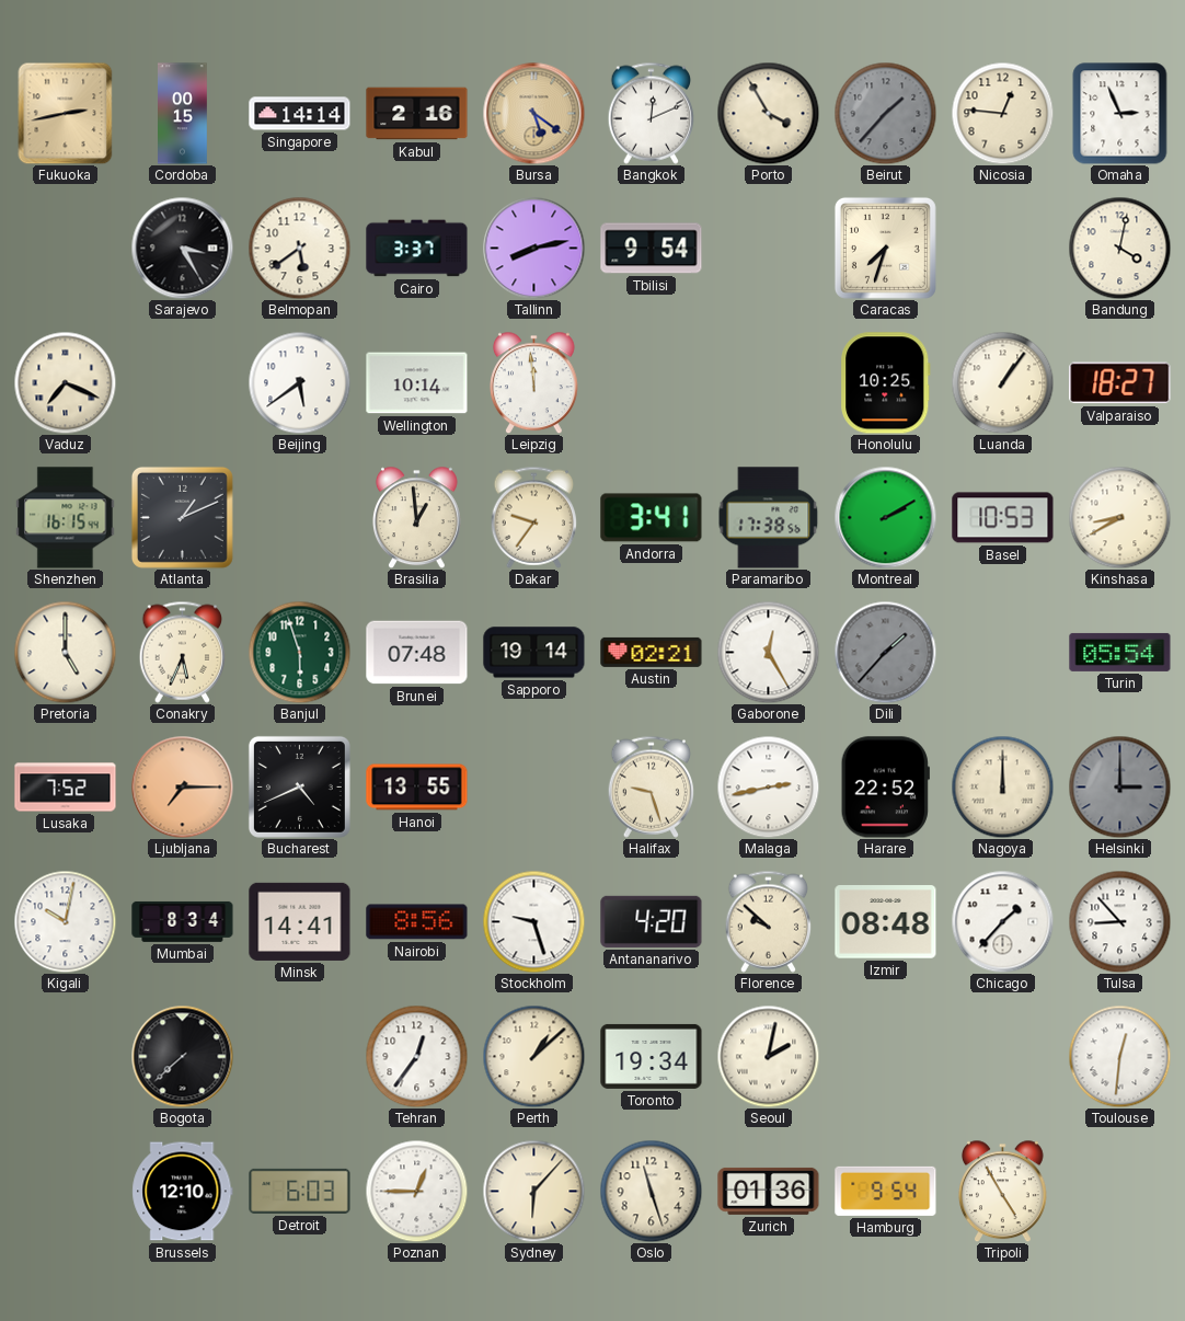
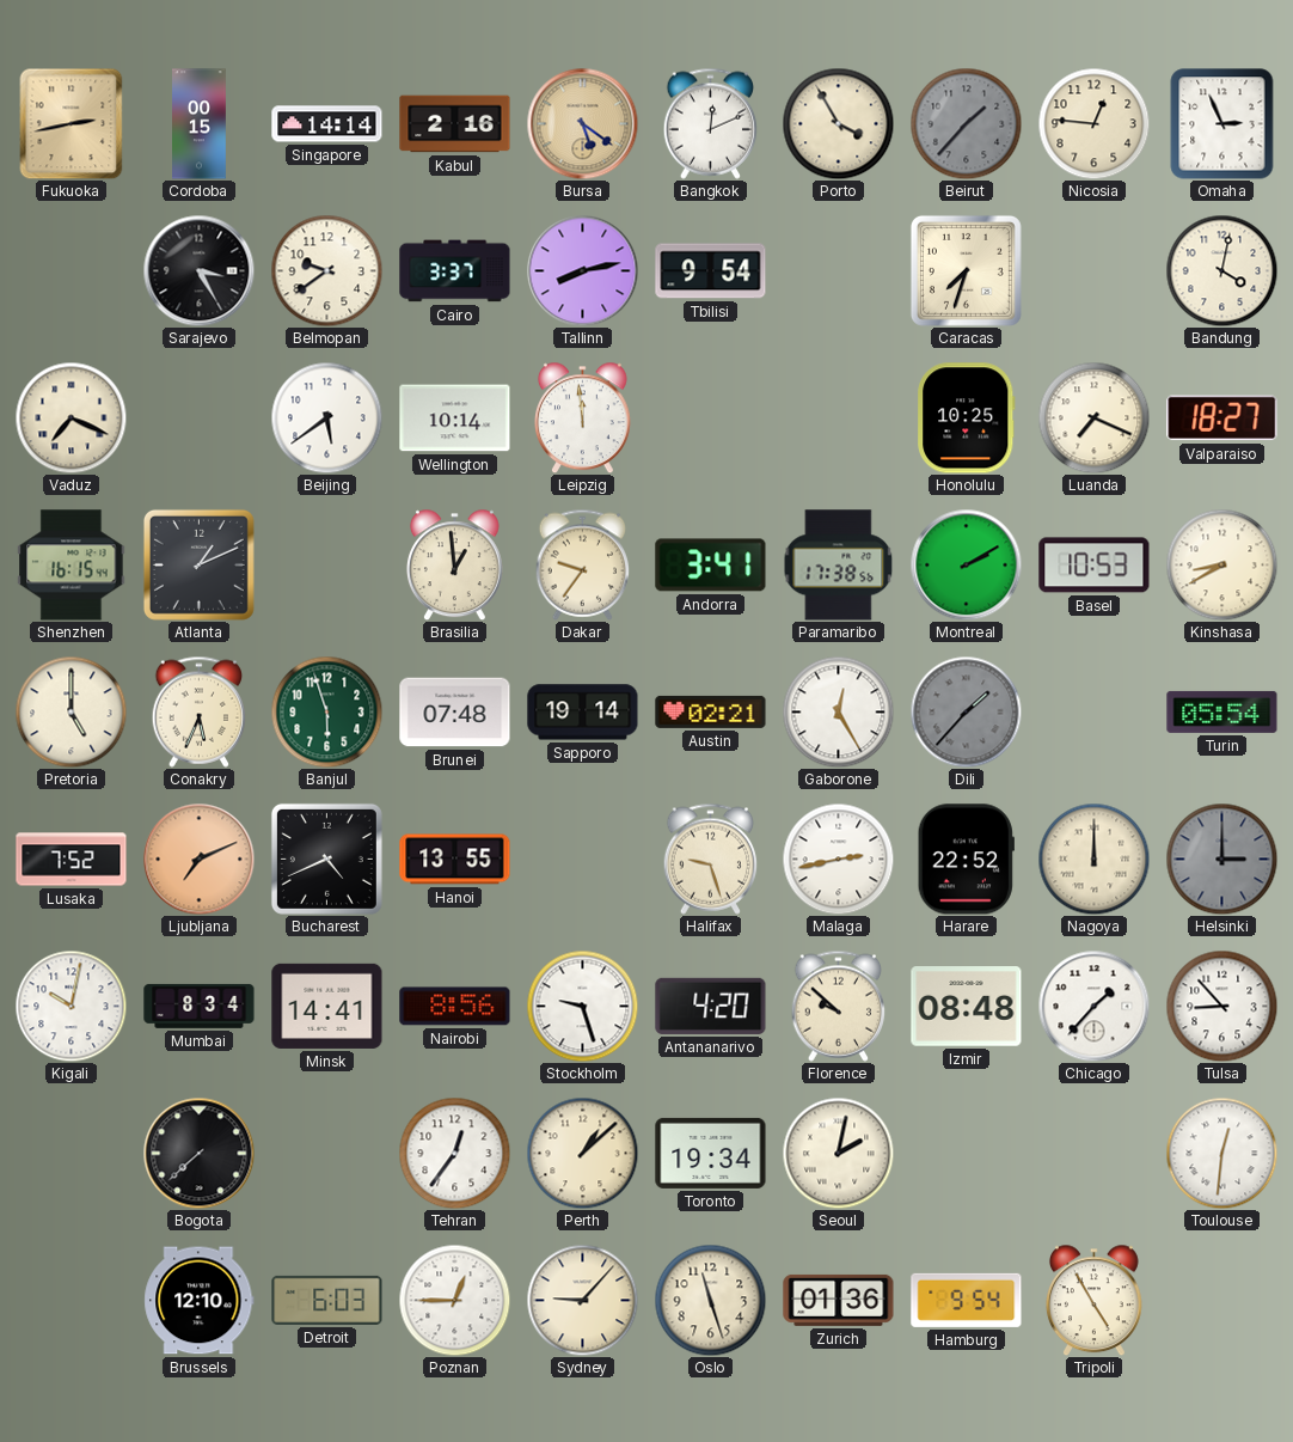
Belmopan: 5:39 -> 9:39
Luanda: 1:06 -> 7:19
Ljubljana: 7:15 -> 7:11
Sydney: 6:07 -> 9:07
